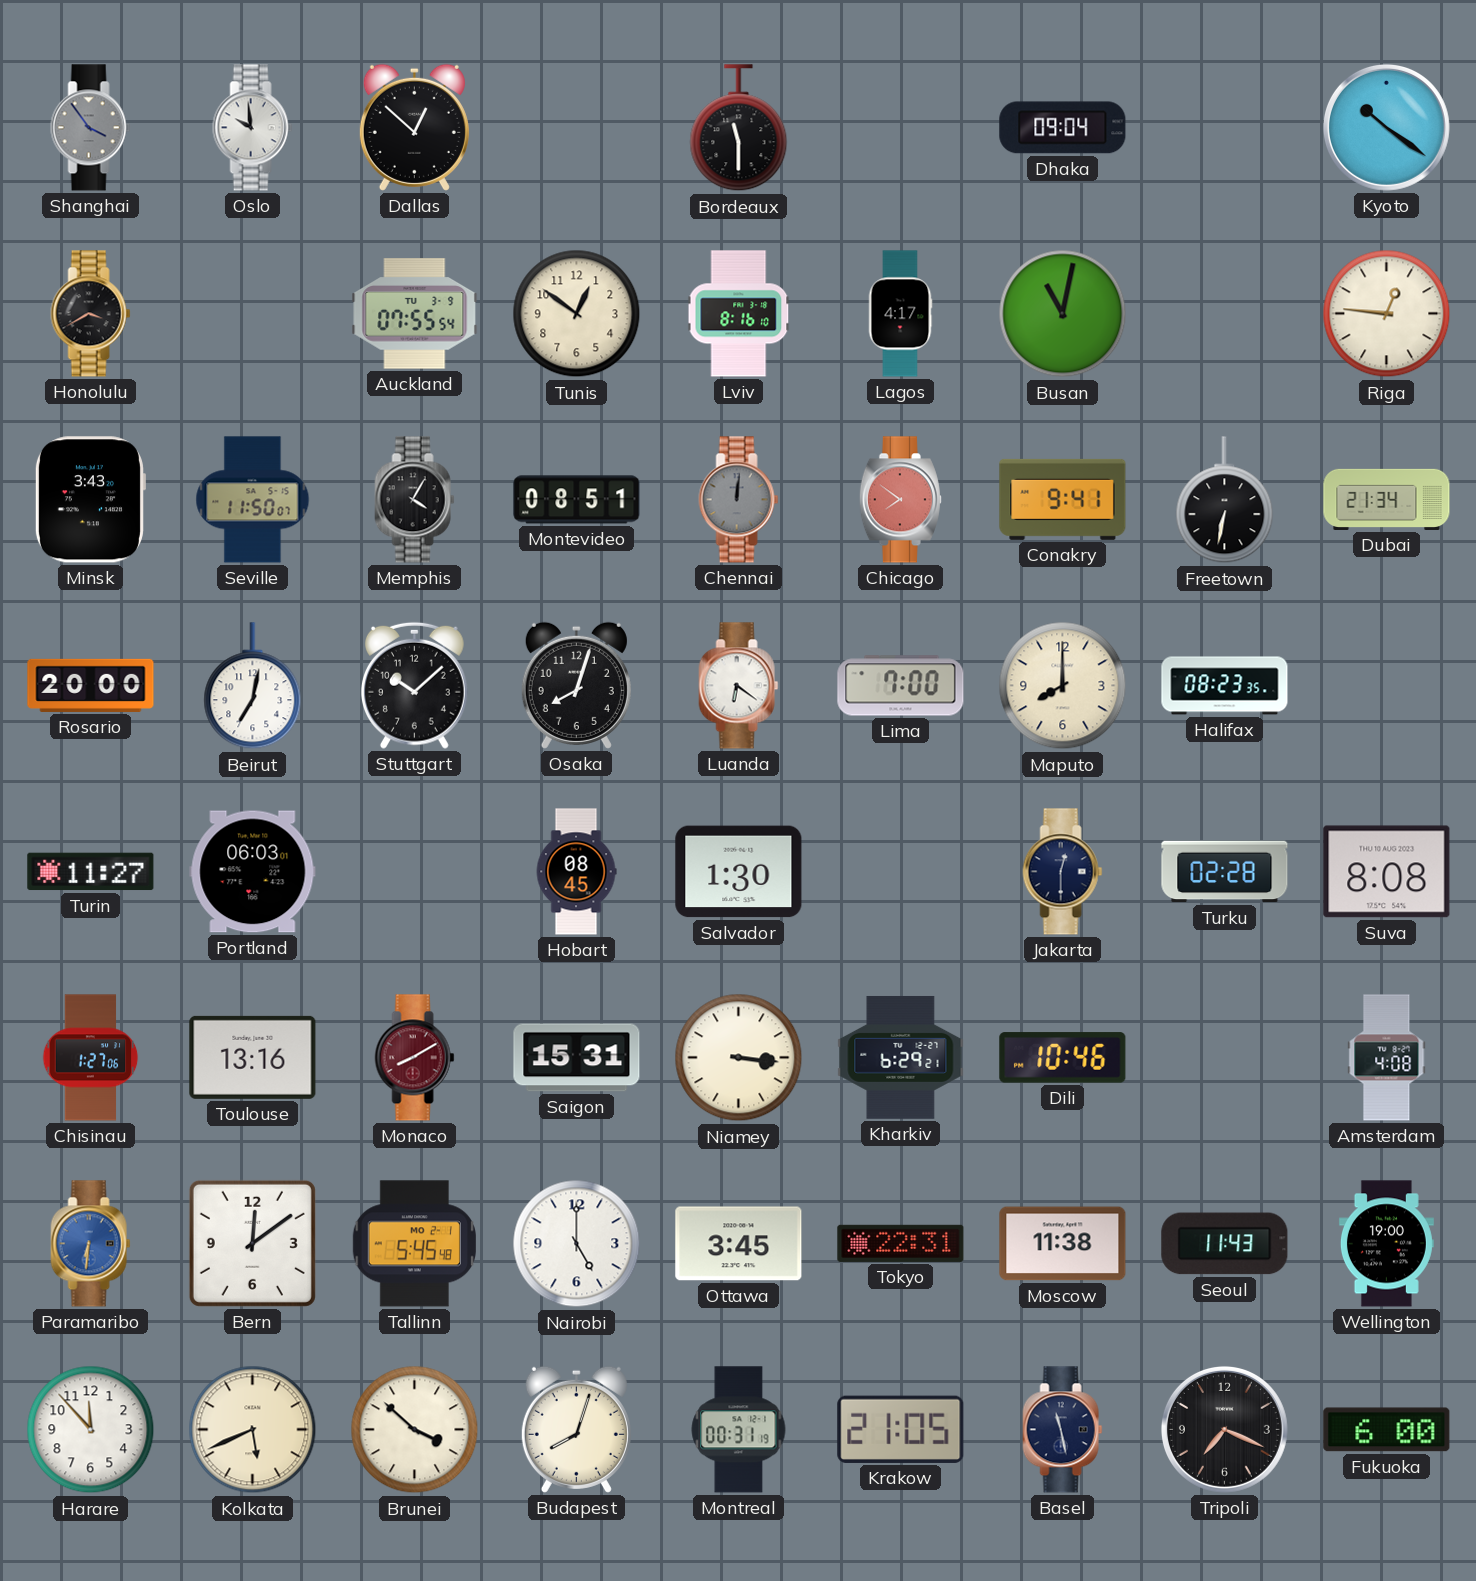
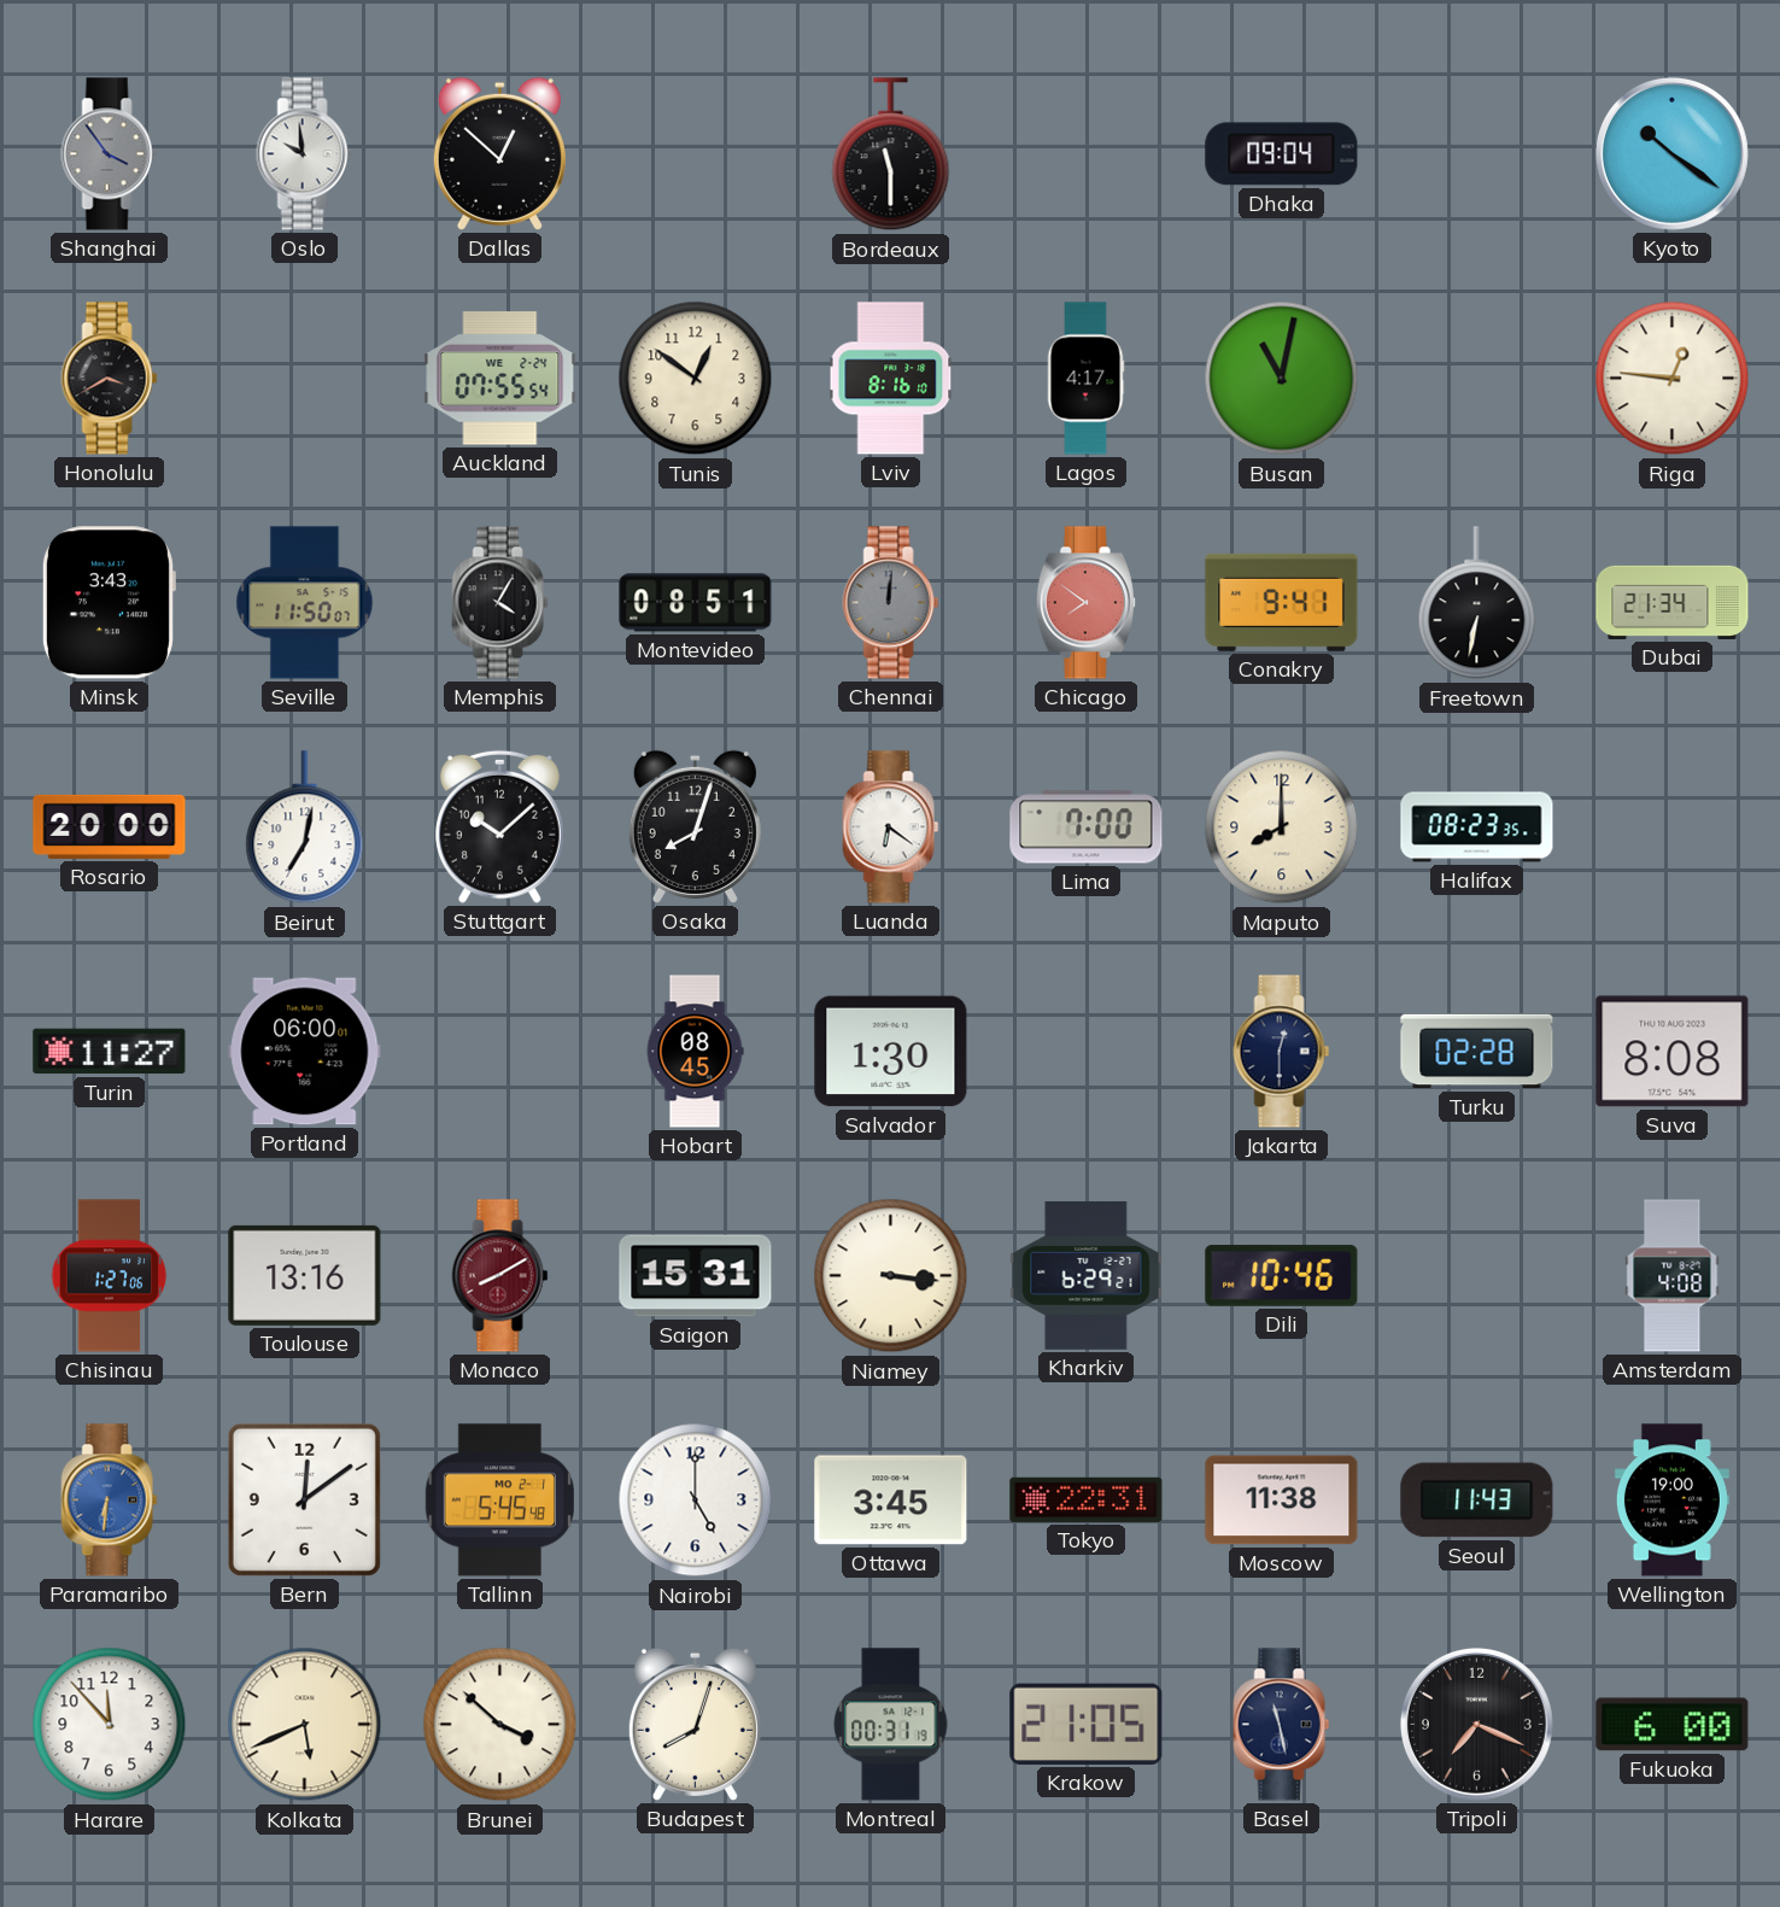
Auckland date: TU 3-9 -> WE 2-24
Portland: 06:03 -> 06:00
